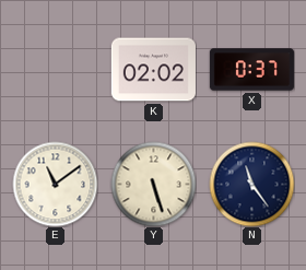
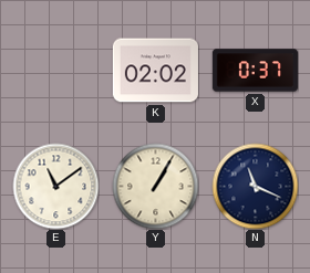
Y: 5:27 -> 1:05
N: 11:24 -> 11:19
